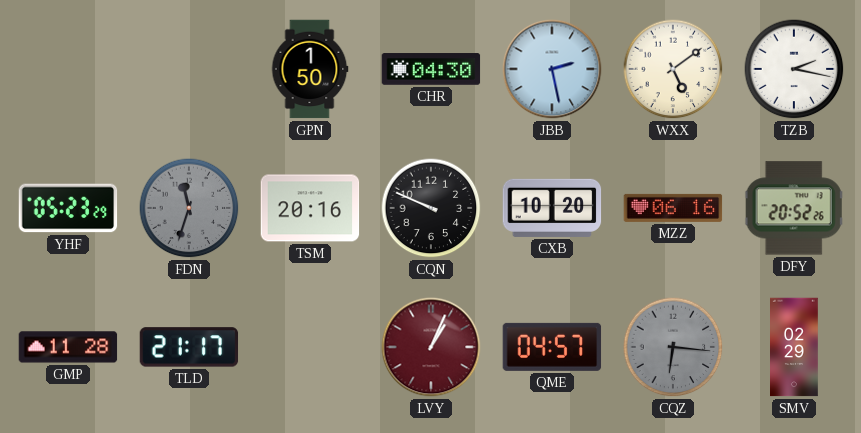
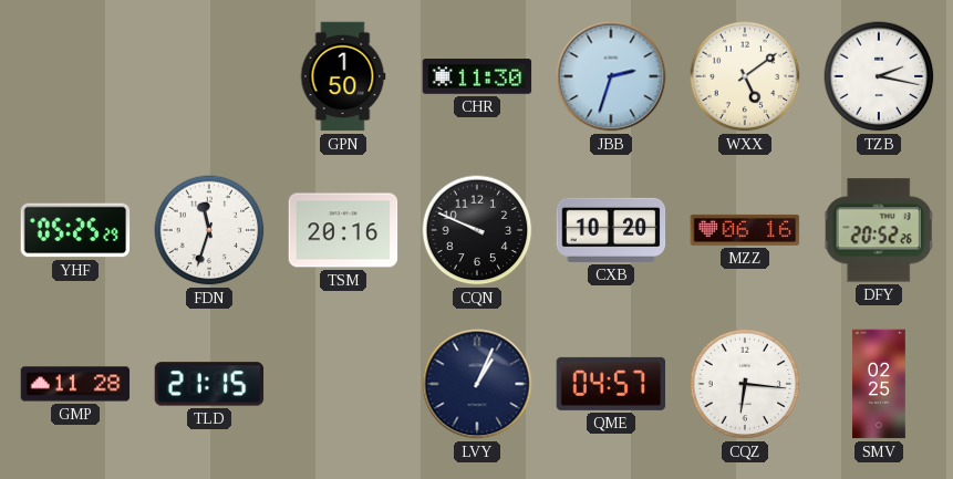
CHR: 04:30 -> 11:30
JBB: 2:28 -> 2:33
YHF: 05:23 -> 05:25
FDN dial: grey -> white
TLD: 21:17 -> 21:15
LVY dial: burgundy -> navy
CQZ dial: grey -> white
SMV: 02:29 -> 02:25
